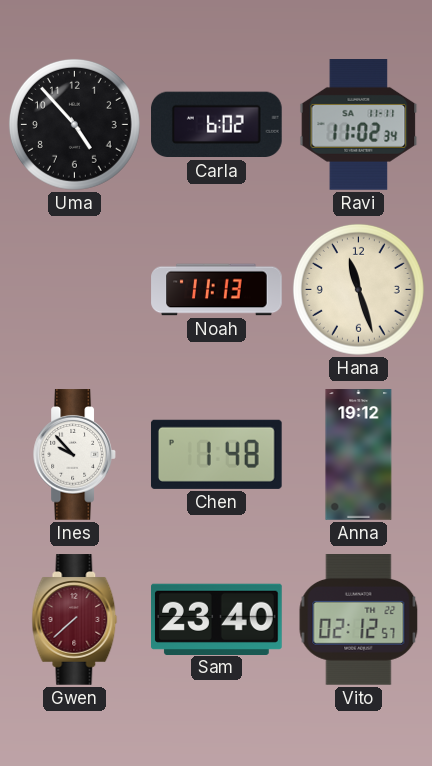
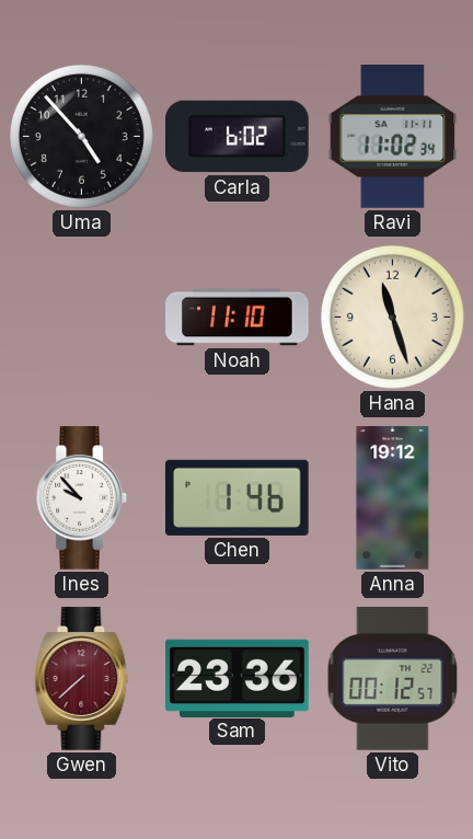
Noah: 11:13 -> 11:10
Chen: 1:48 -> 1:46
Sam: 23:40 -> 23:36
Vito: 02:12 -> 00:12
